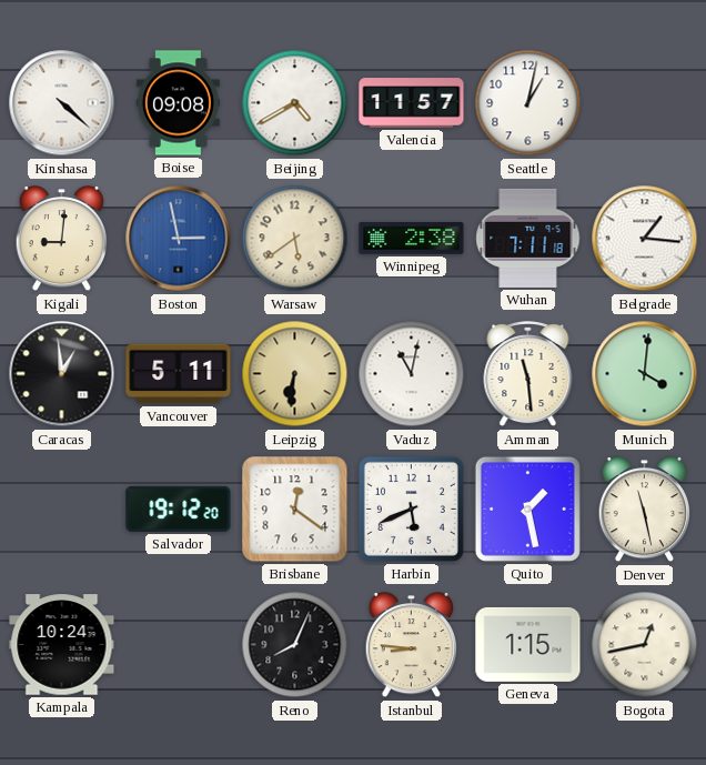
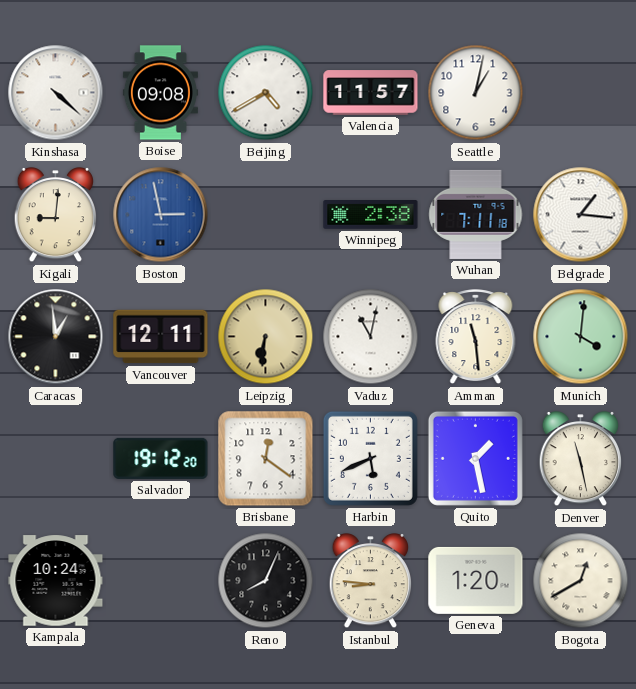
Warsaw: 5:39 -> none
Vancouver: 5:11 -> 12:11
Geneva: 1:15 -> 1:20
Bogota: 12:43 -> 12:40
